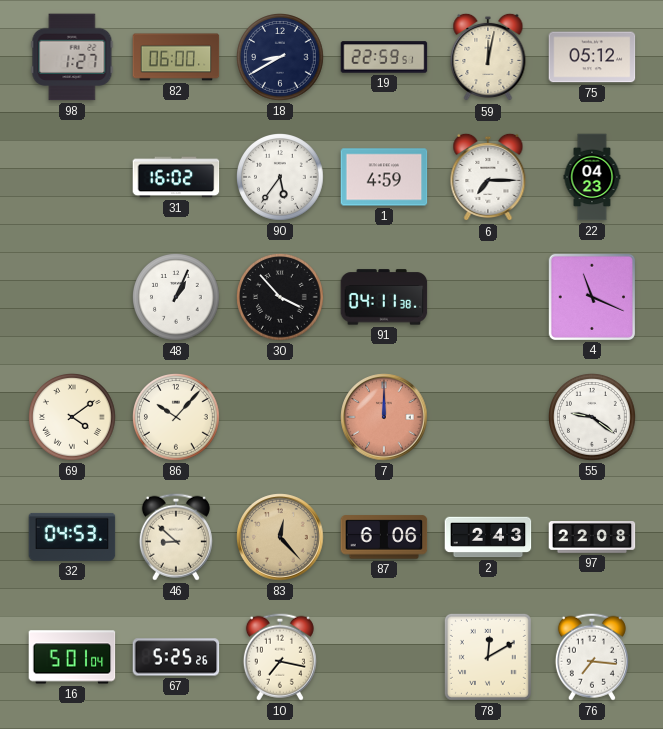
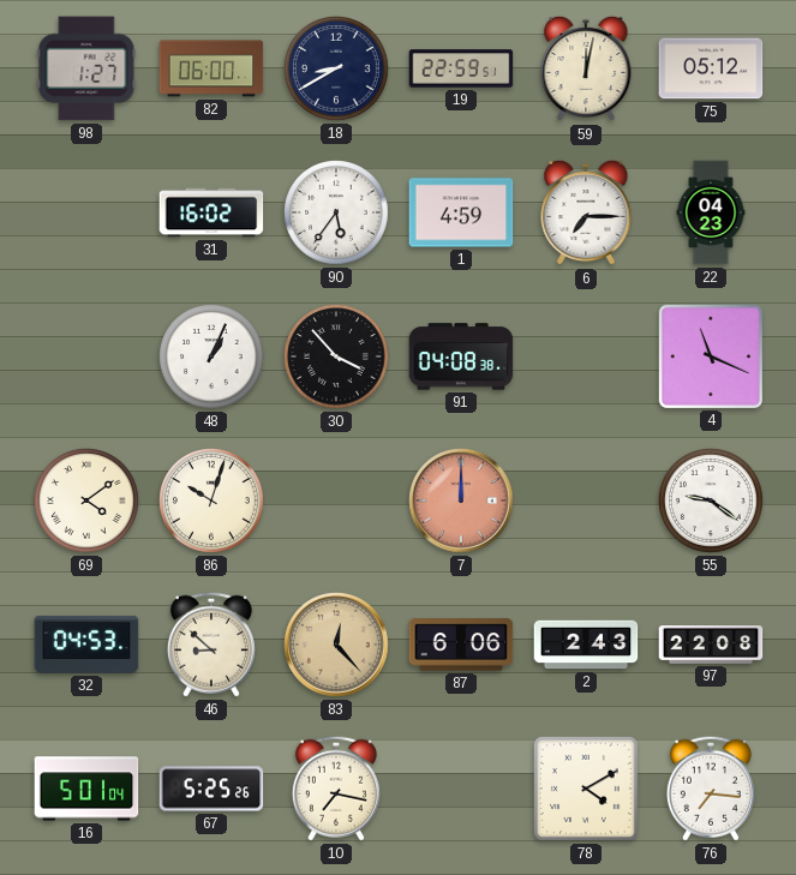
91: 04:11 -> 04:08
86: 10:07 -> 10:03
78: 12:10 -> 4:10
